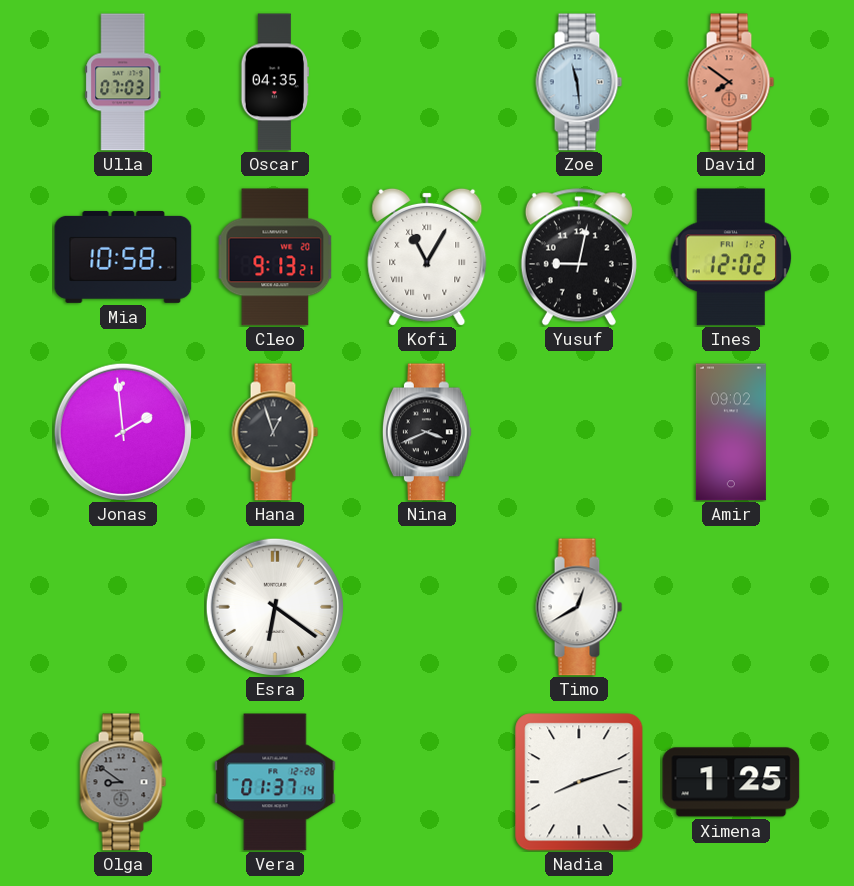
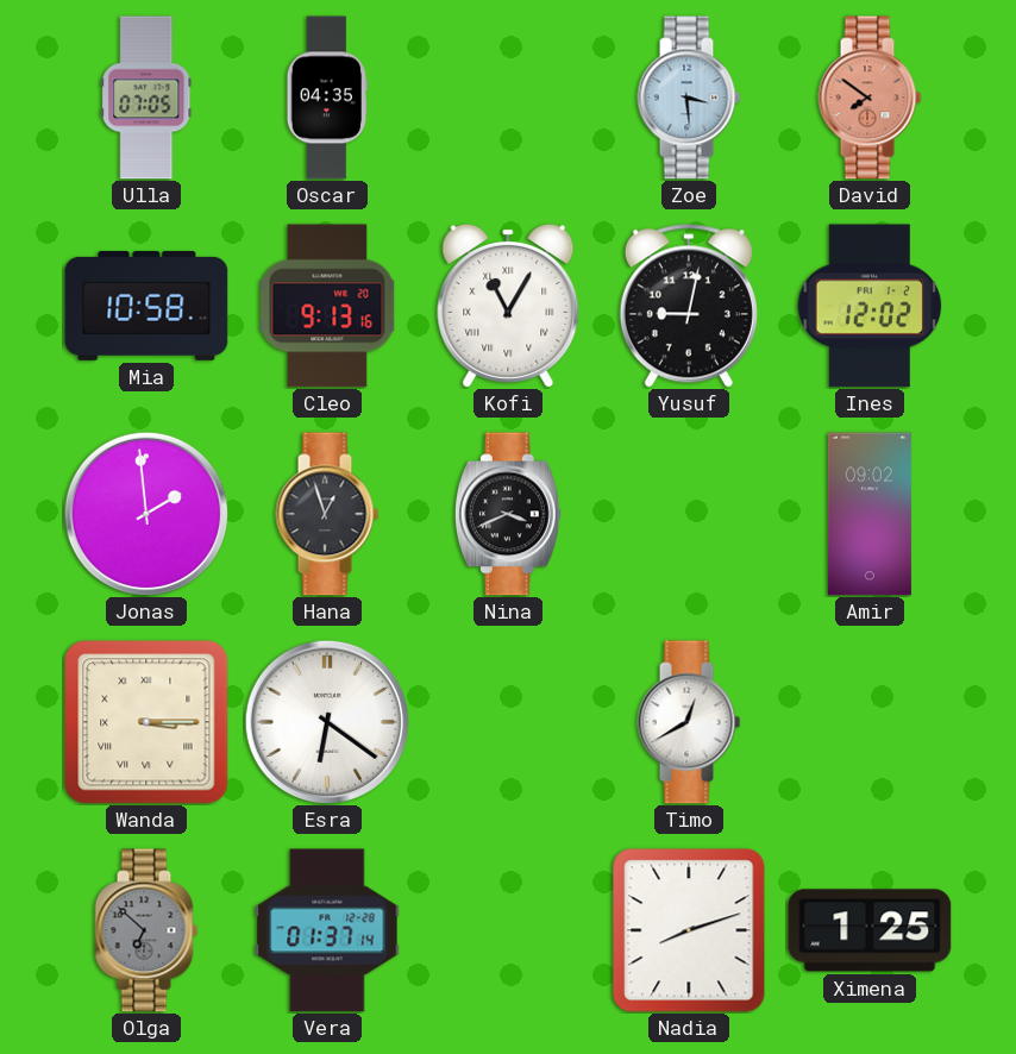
Ulla: 07:03 -> 07:05
Zoe: 11:29 -> 3:29
Cleo: 9:13:21 -> 9:13:16
Wanda: none -> 3:15
Olga: 8:51 -> 6:52
